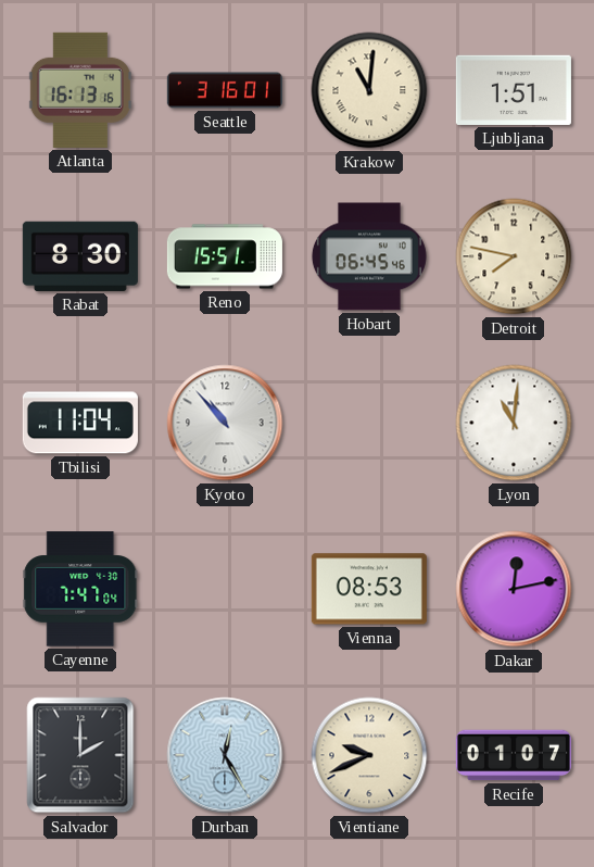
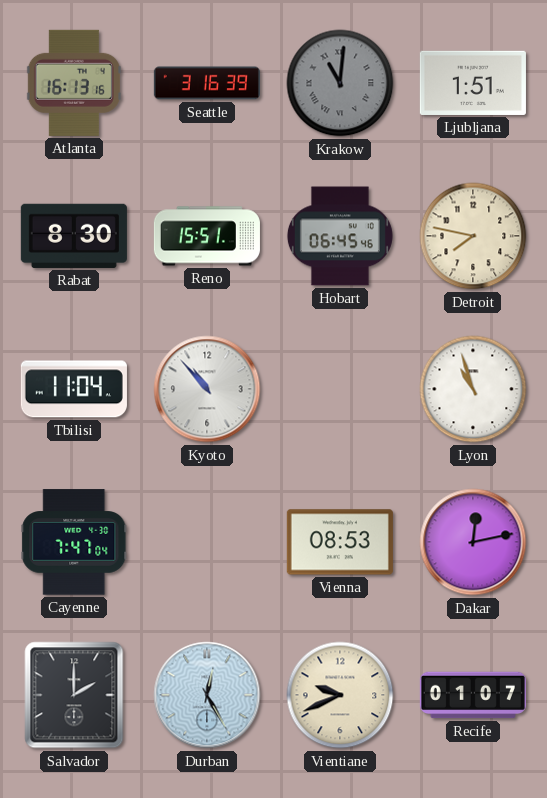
Seattle: 3:16:01 -> 3:16:39
Krakow dial: cream -> grey
Lyon: 11:01 -> 10:57
